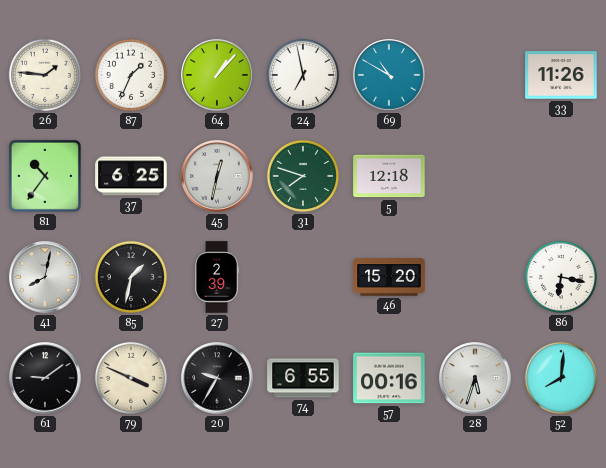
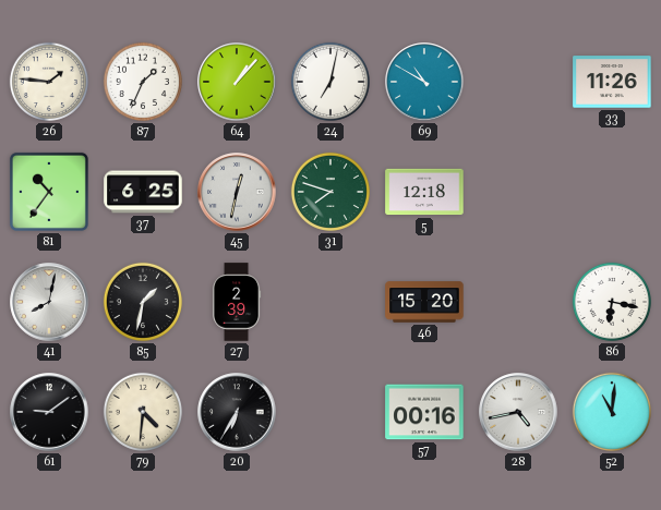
24: 6:58 -> 7:02
79: 3:49 -> 4:31
20: 9:35 -> 6:35
74: 6:55 -> none
28: 5:33 -> 4:43
52: 8:01 -> 11:01
